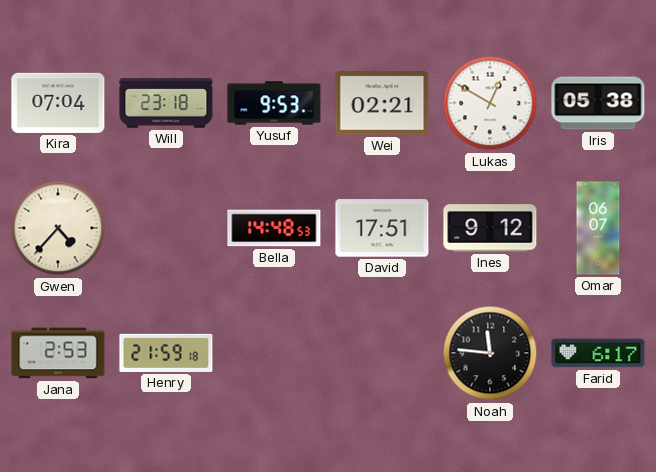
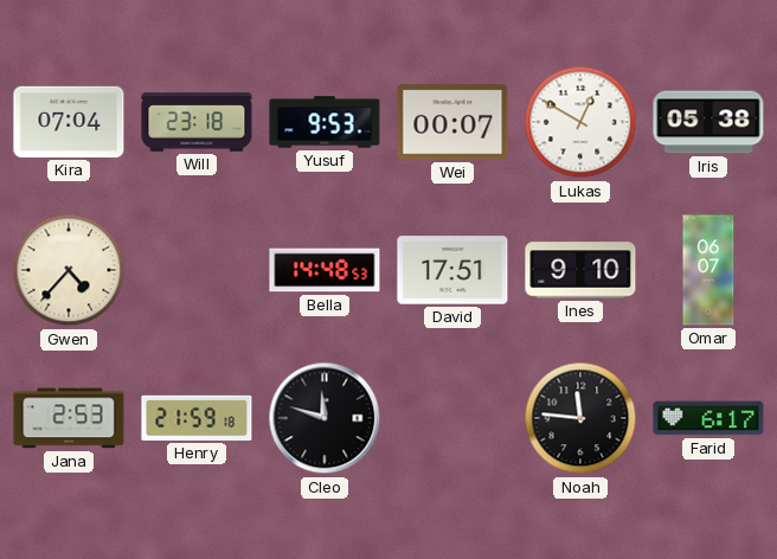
Wei: 02:21 -> 00:07
Ines: 9:12 -> 9:10
Cleo: none -> 11:48
